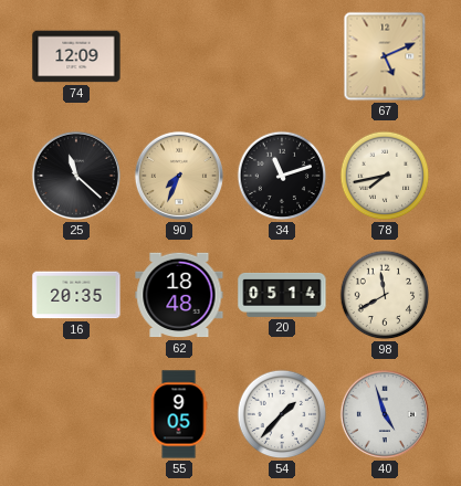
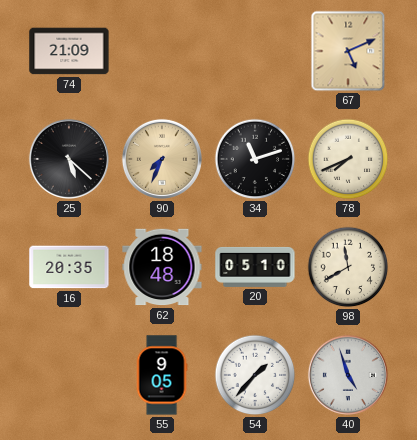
74: 12:09 -> 21:09
25: 11:22 -> 5:22
78: 7:43 -> 7:41
20: 05:14 -> 05:10
